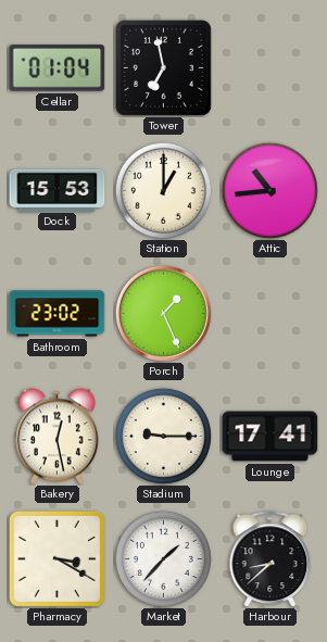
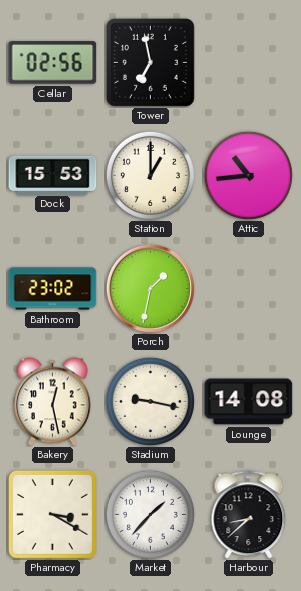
Cellar: 01:04 -> 02:56
Porch: 1:26 -> 1:32
Stadium: 9:15 -> 9:17
Lounge: 17:41 -> 14:08
